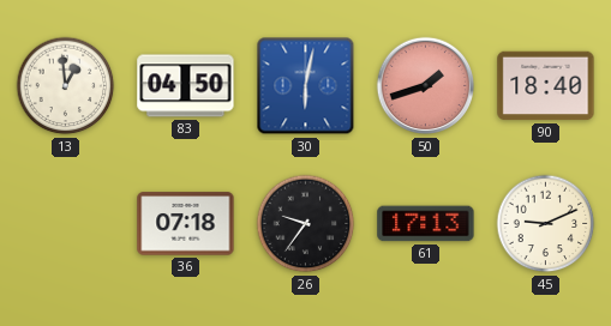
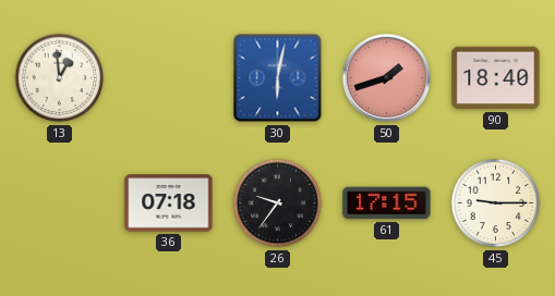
83: 04:50 -> none
61: 17:13 -> 17:15
45: 9:11 -> 9:15
